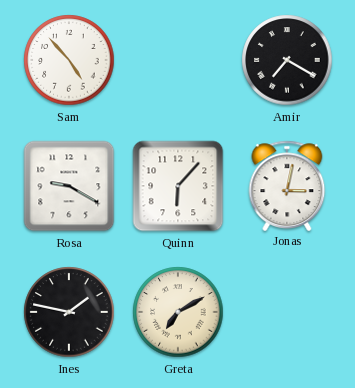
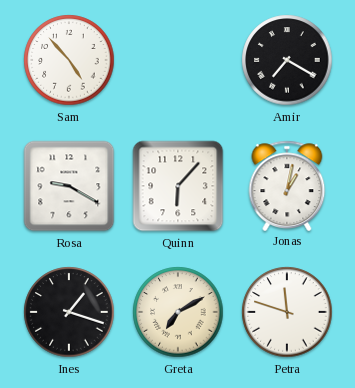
Jonas: 3:02 -> 1:02
Ines: 1:47 -> 1:18
Petra: none -> 11:48
